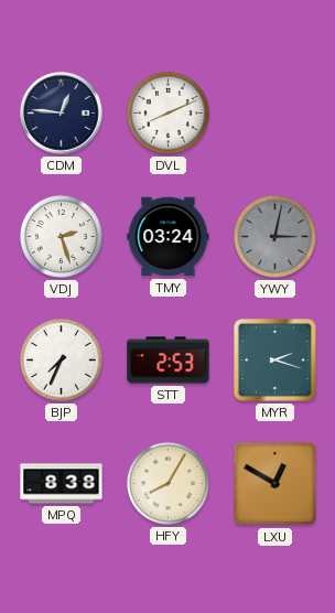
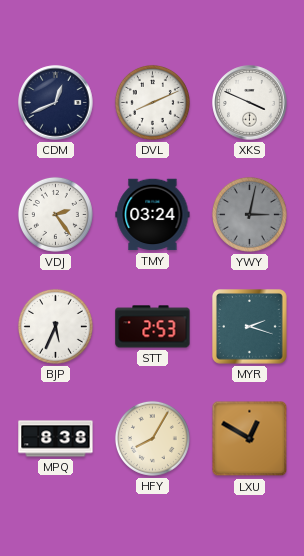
CDM: 12:46 -> 12:41
XKS: none -> 3:49
VDJ: 2:27 -> 2:24
BJP: 7:34 -> 5:34
